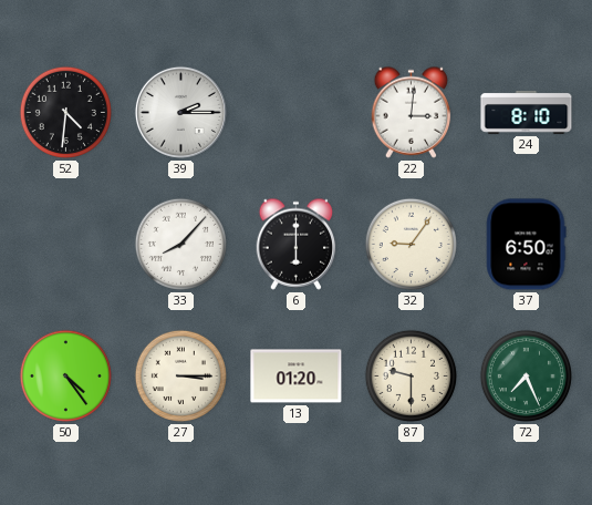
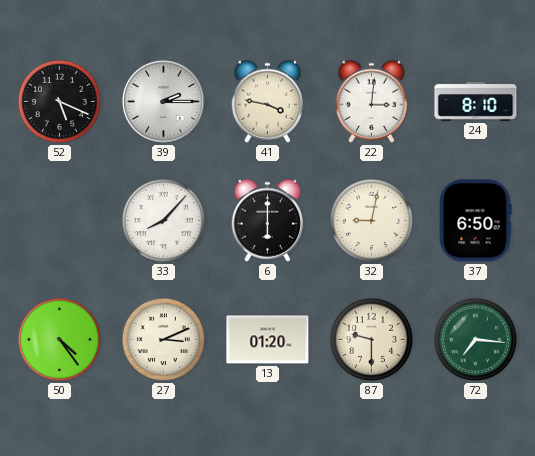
52: 4:31 -> 5:19
41: none -> 3:47
32: 9:06 -> 9:02
27: 3:15 -> 3:11
72: 7:26 -> 7:16
